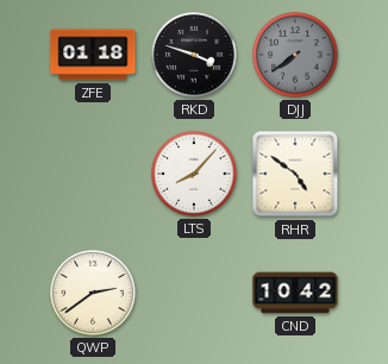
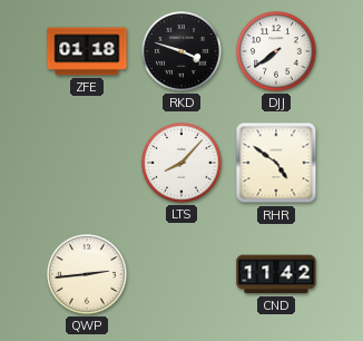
DJJ dial: grey -> white
QWP: 2:39 -> 2:44
CND: 10:42 -> 11:42
